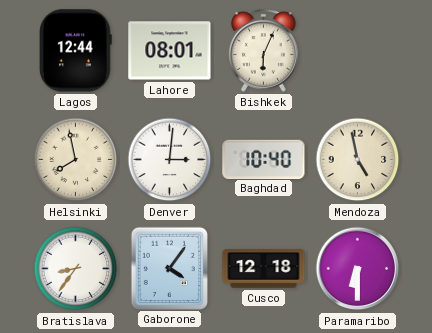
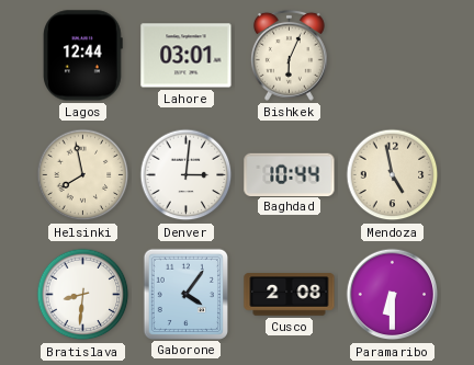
Lahore: 08:01 -> 03:01
Baghdad: 10:40 -> 10:44
Bratislava: 8:36 -> 8:31
Cusco: 12:18 -> 2:08
